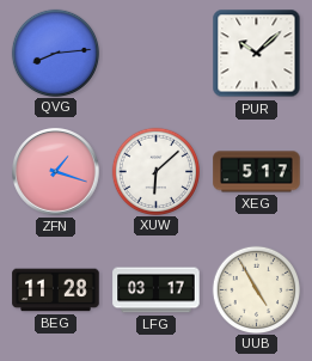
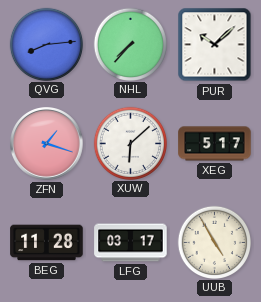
NHL: none -> 7:37
